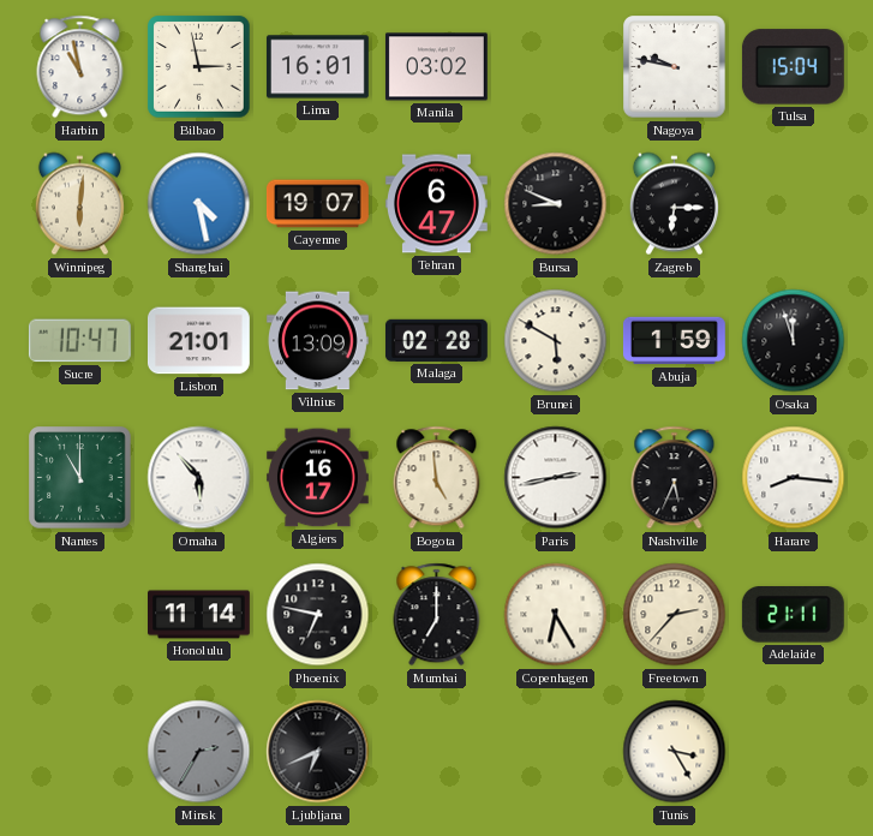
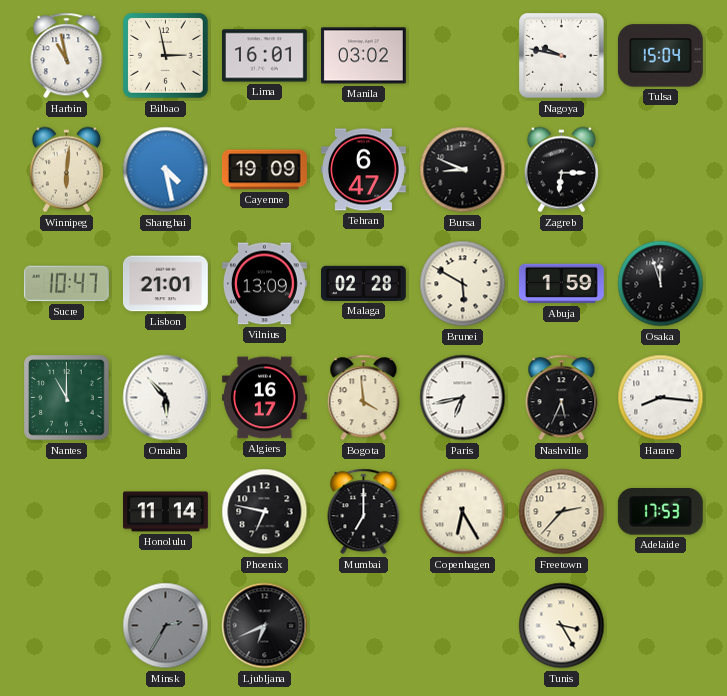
Cayenne: 19:07 -> 19:09
Bogota: 4:59 -> 3:59
Paris: 2:43 -> 6:43
Adelaide: 21:11 -> 17:53
